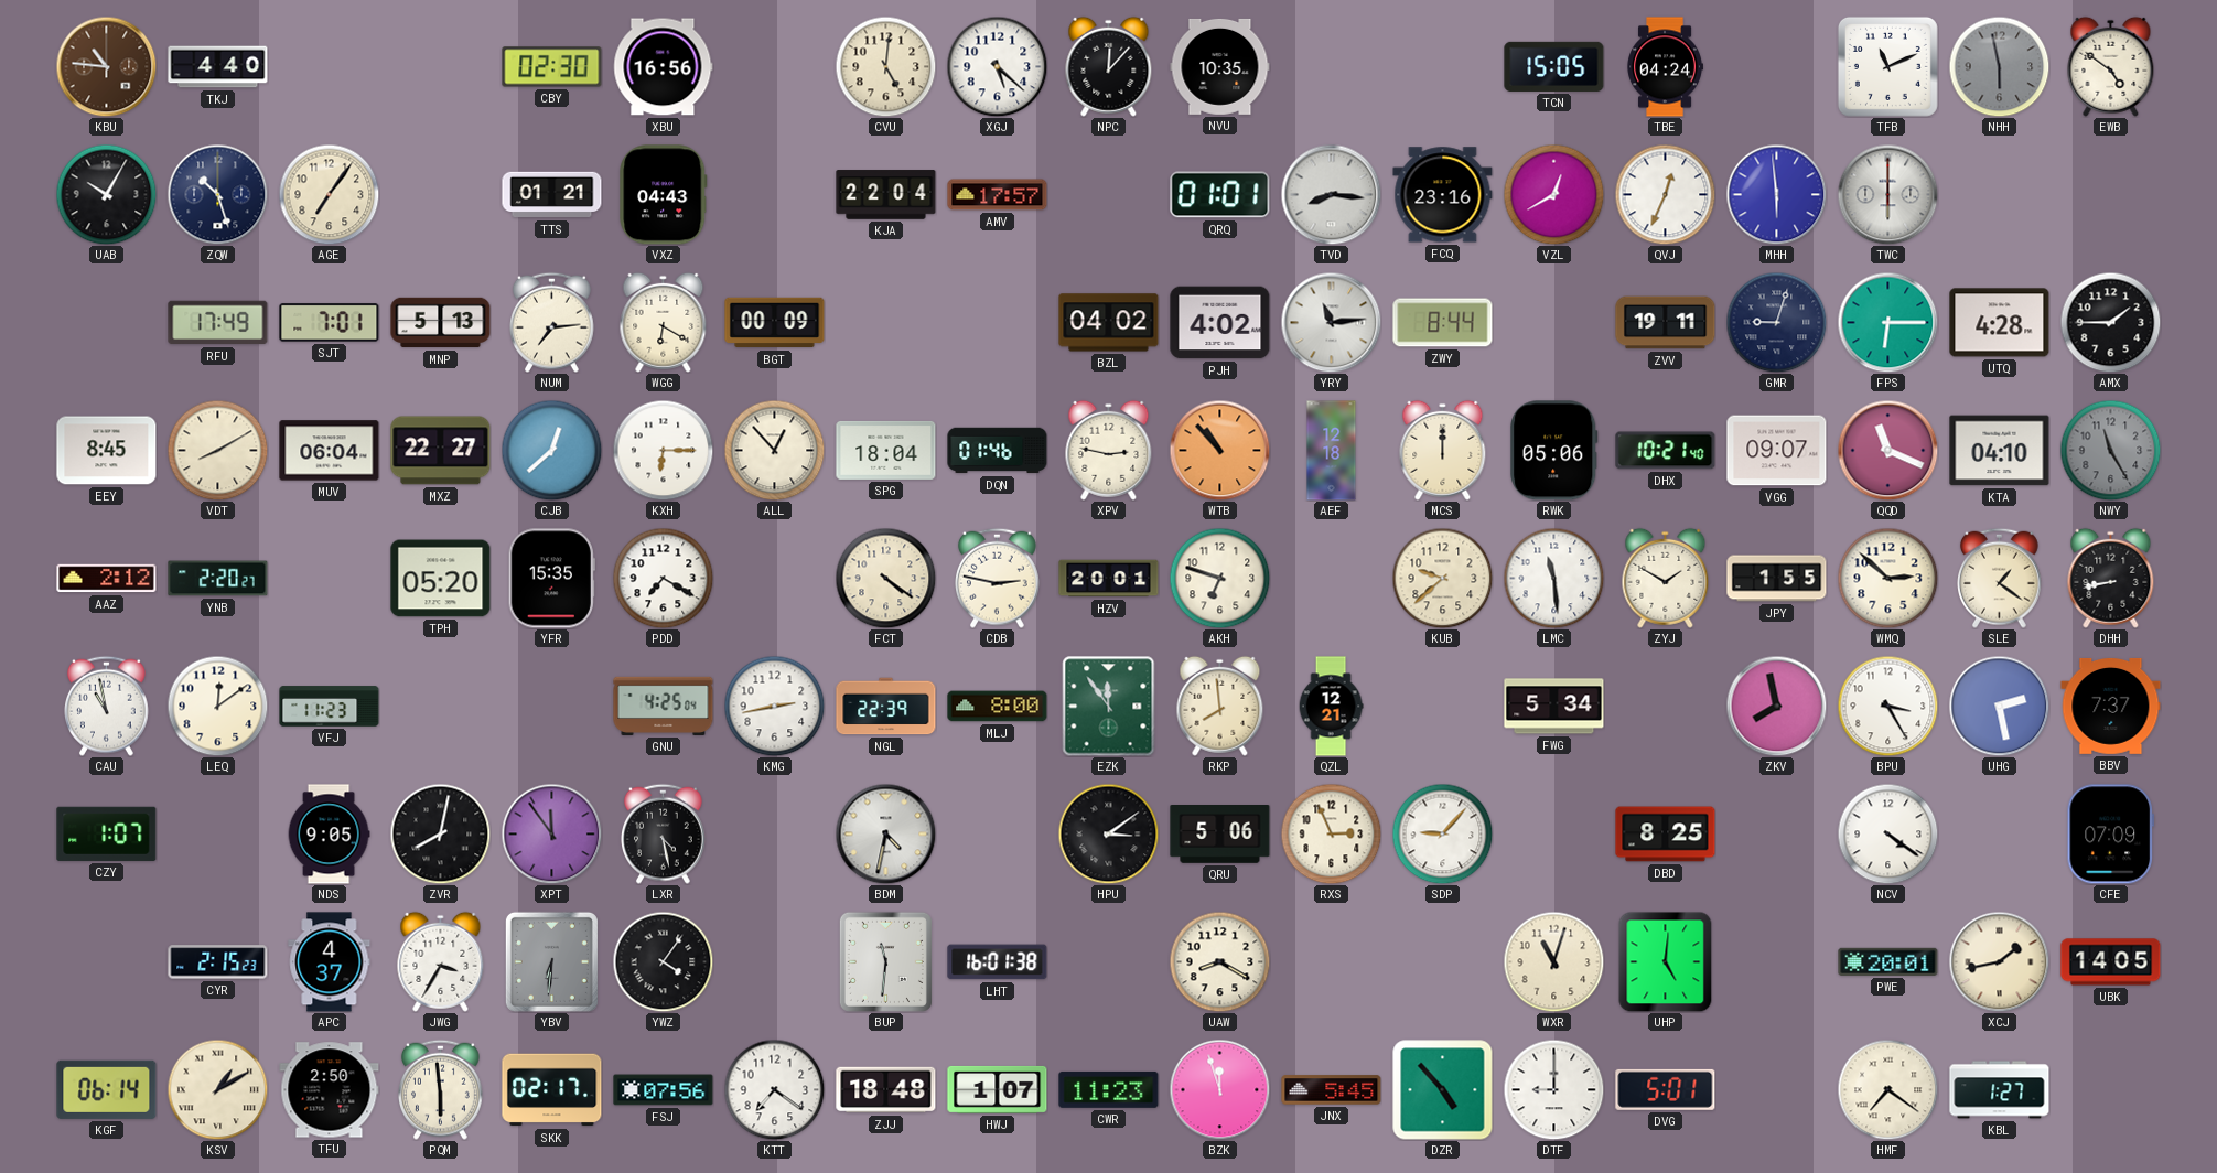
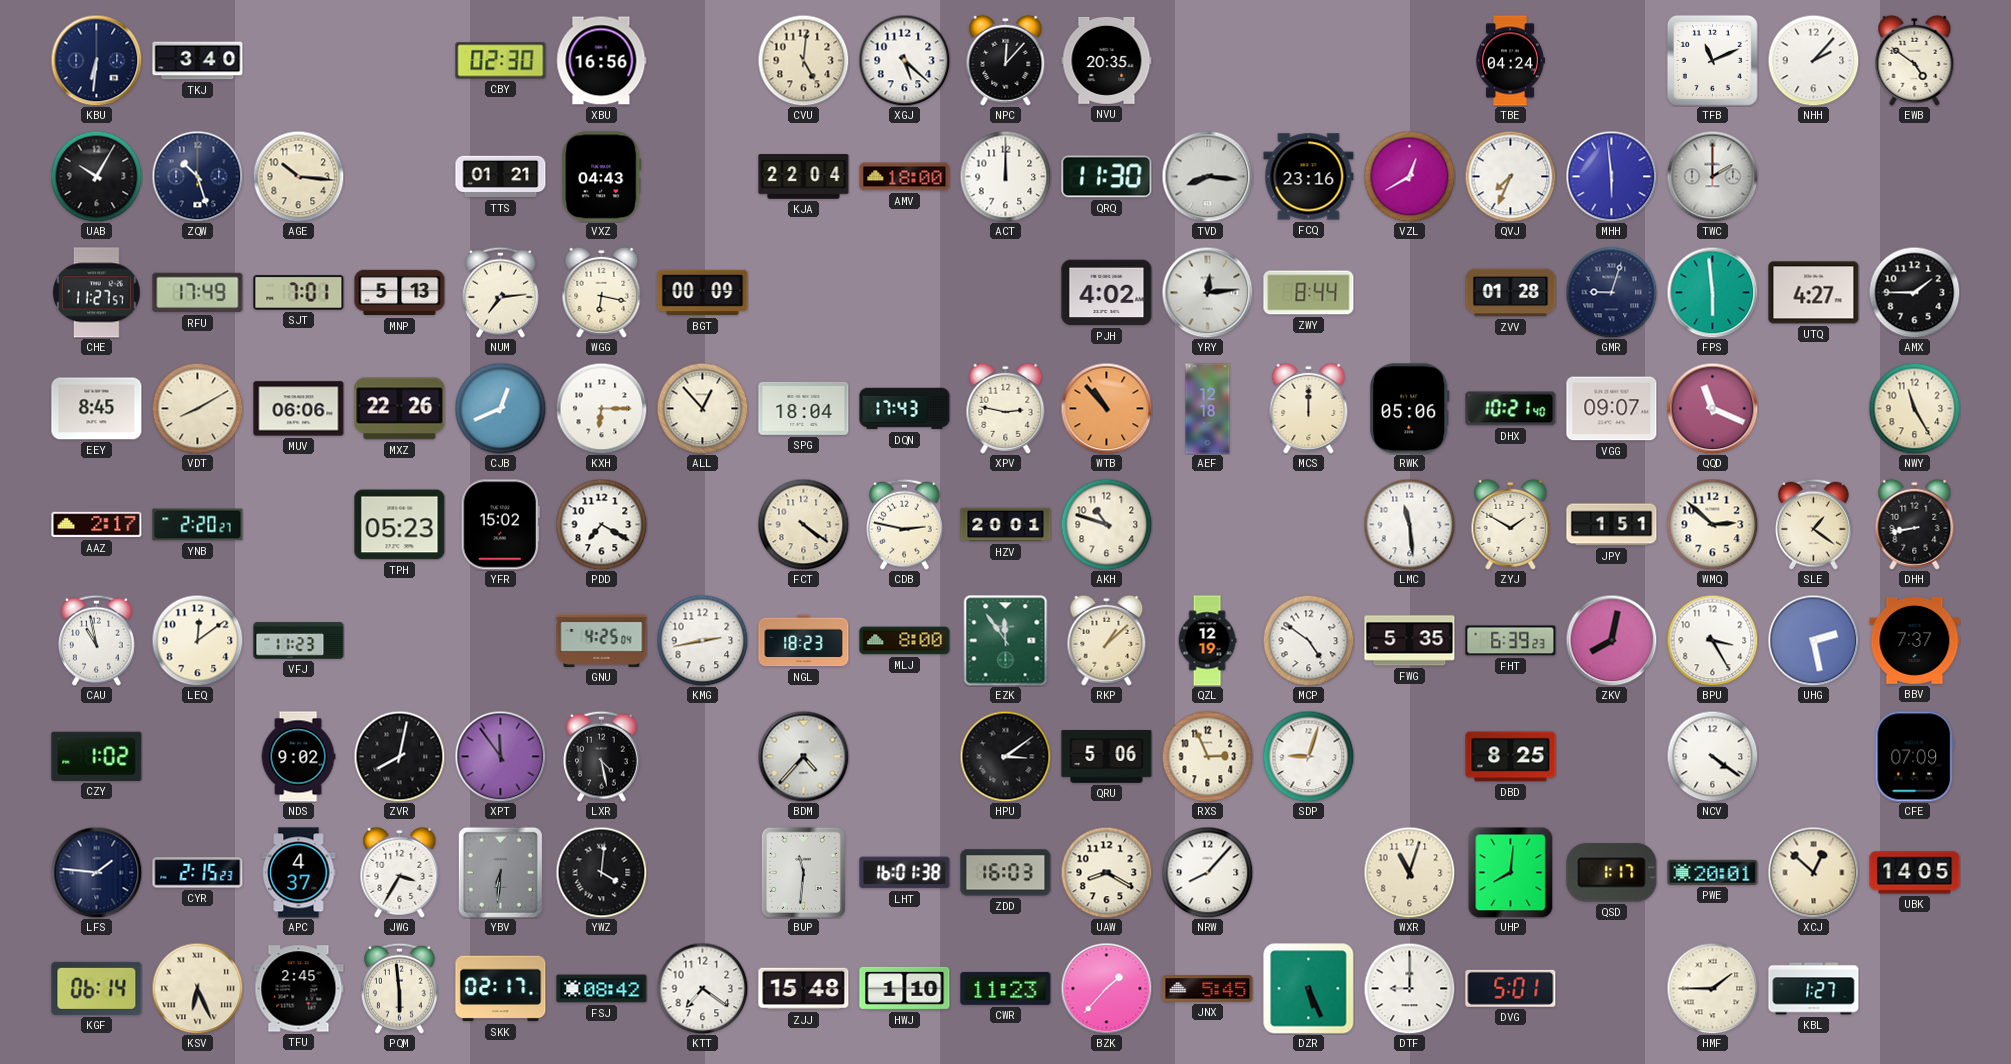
KBU: 10:46 -> 6:31
KBU dial: brown -> navy
TKJ: 4:40 -> 3:40
NVU: 10:35 -> 20:35
TCN: 15:05 -> none
NHH: 5:58 -> 2:07
NHH dial: grey -> white
AGE: 7:06 -> 10:16
AMV: 17:57 -> 18:00
ACT: none -> 12:00
QRQ: 01:01 -> 11:30
QVJ: 12:34 -> 7:34
TWC: 6:00 -> 2:00
CHE: none -> 11:27
WGG: 6:20 -> 6:17
BZL: 04:02 -> none
YRY: 11:14 -> 12:14
ZVV: 19:11 -> 01:28
FPS: 6:15 -> 5:59
UTQ: 4:28 -> 4:27
MUV: 06:04 -> 06:06
MXZ: 22:27 -> 22:26
CJB: 12:38 -> 12:41
DQN: 01:46 -> 17:43
KTA: 04:10 -> none
NWY dial: grey -> cream
AAZ: 2:12 -> 2:17
TPH: 05:20 -> 05:23
YFR: 15:35 -> 15:02
AKH: 6:48 -> 10:48
KUB: 9:38 -> none
JPY: 1:55 -> 1:51
NGL: 22:39 -> 18:23
RKP: 7:59 -> 1:08
QZL: 12:21 -> 12:19
MCP: none -> 4:51
FWG: 5:34 -> 5:35
FHT: none -> 6:39
ZKV: 7:58 -> 8:02
CZY: 1:07 -> 1:02
NDS: 9:05 -> 9:02
BDM: 4:32 -> 4:37
SDP: 9:07 -> 9:03
LFS: none -> 1:46
YWZ: 4:06 -> 4:01
ZDD: none -> 16:03
NRW: none -> 8:07
UHP: 5:01 -> 8:01
QSD: none -> 1:17
XCJ: 1:43 -> 12:52
KSV: 1:10 -> 6:26
TFU: 2:50 -> 2:45
FSJ: 07:56 -> 08:42
ZJJ: 18:48 -> 15:48
HWJ: 1:07 -> 1:10
BZK: 11:57 -> 1:37
DZR: 4:53 -> 5:26
HMF: 7:21 -> 1:45
